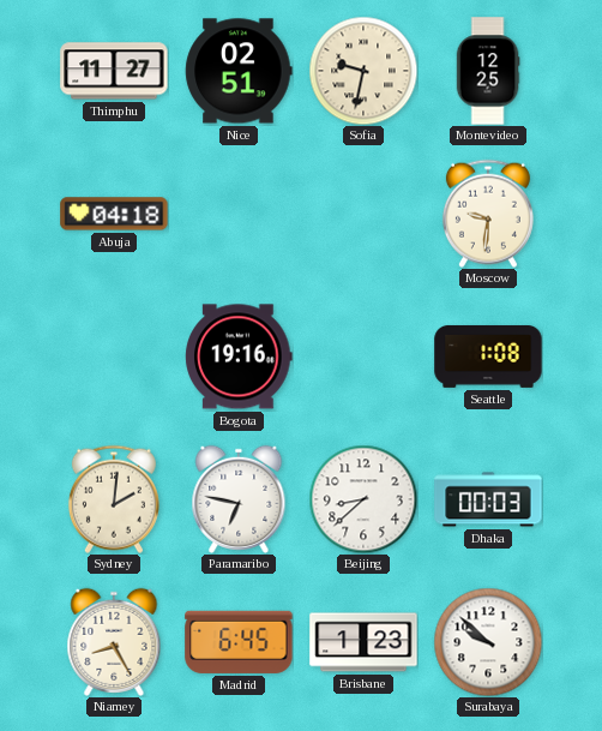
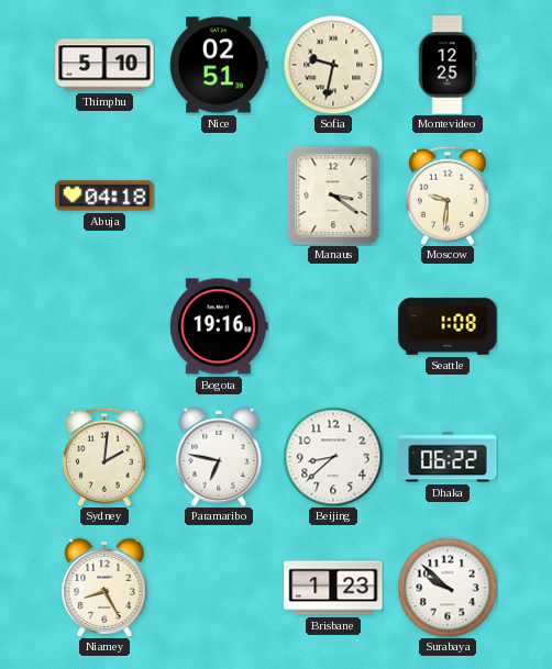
Thimphu: 11:27 -> 5:10
Manaus: none -> 3:21
Dhaka: 00:03 -> 06:22
Madrid: 6:45 -> none
